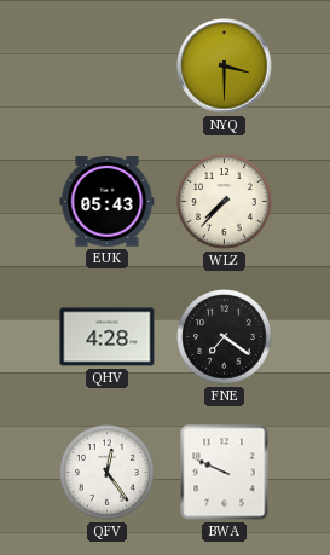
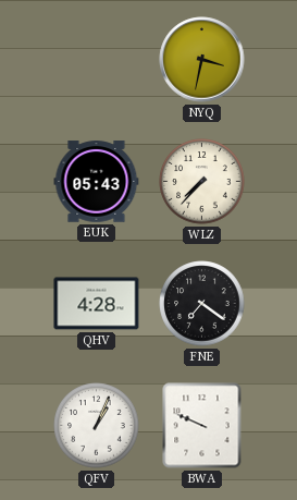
NYQ: 3:30 -> 3:32
QFV: 12:24 -> 1:04
